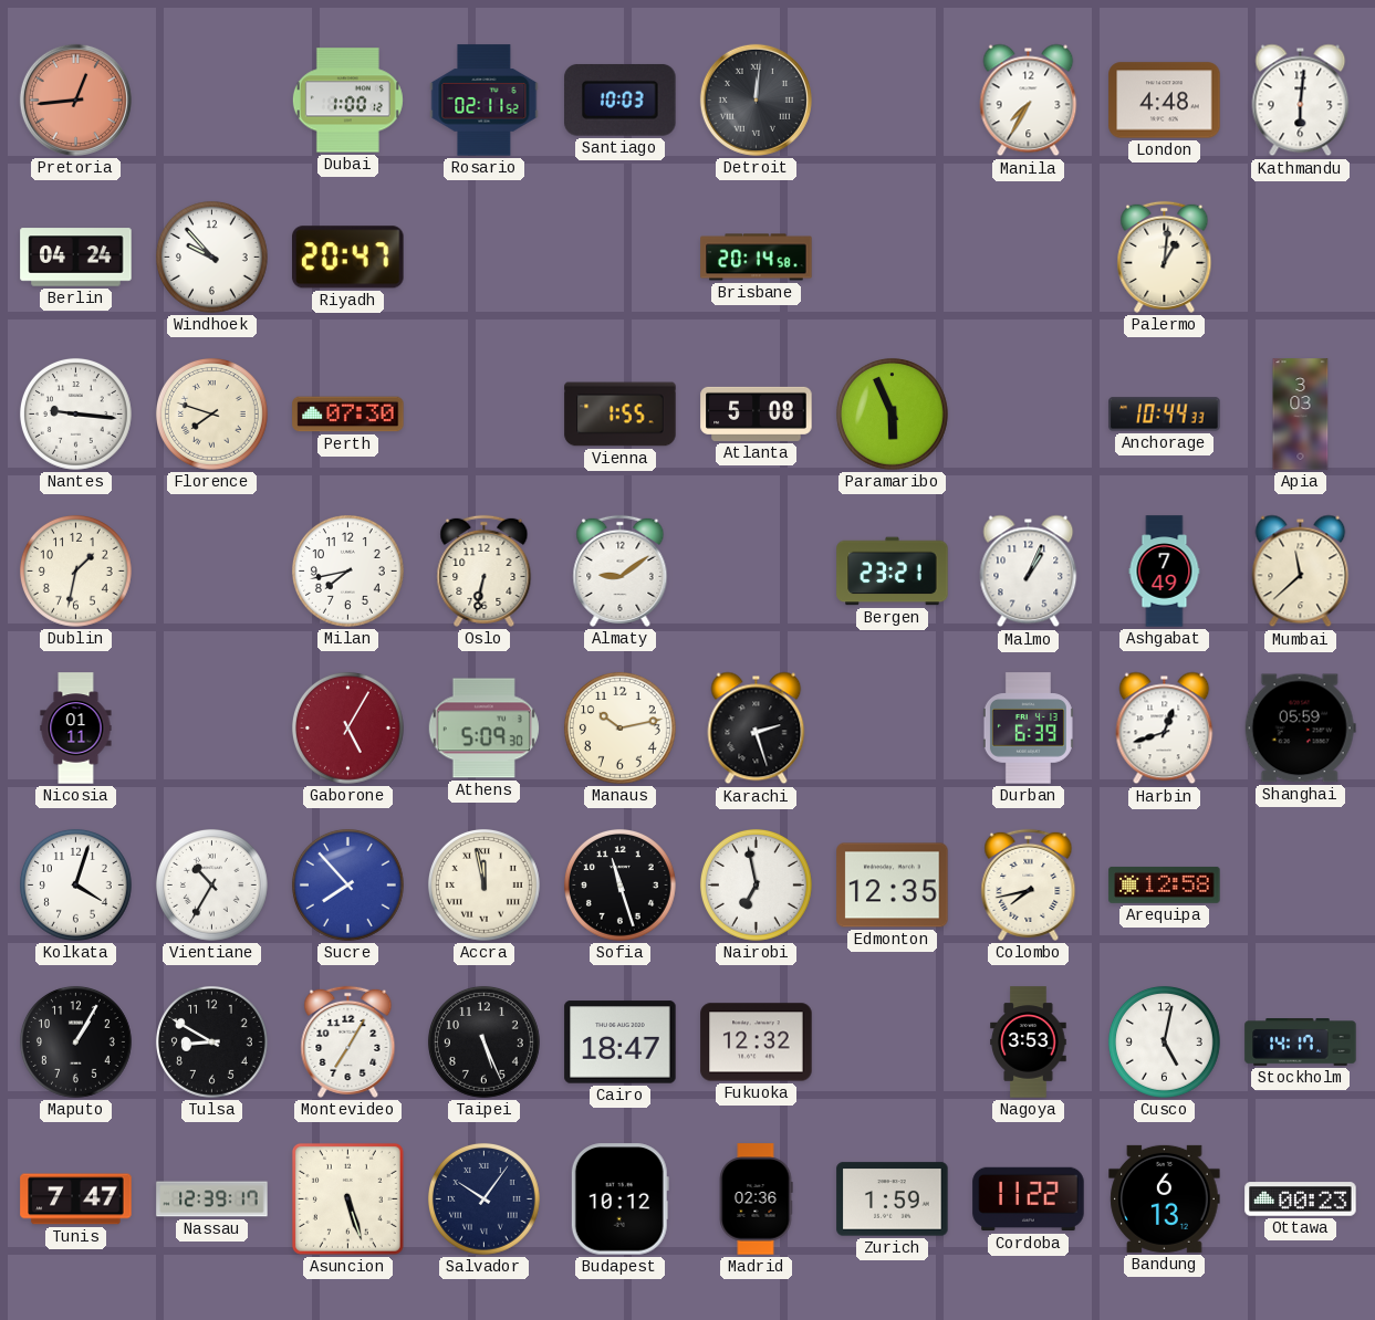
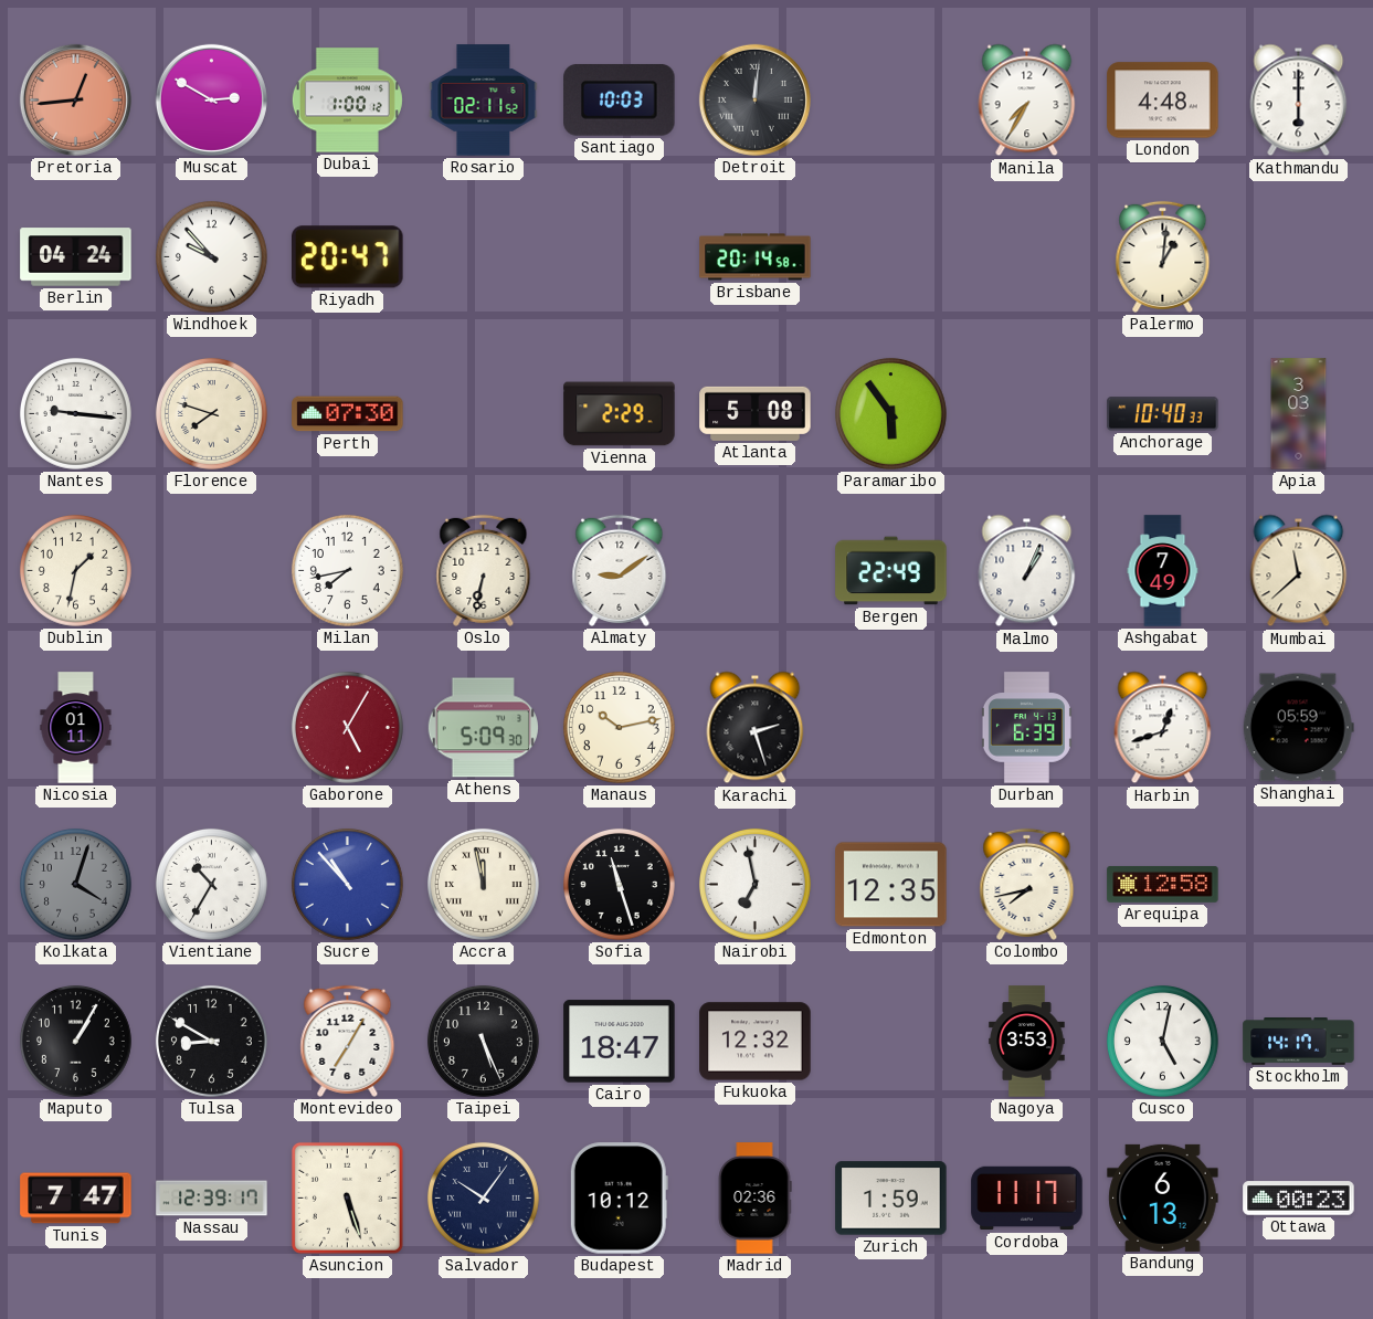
Muscat: none -> 2:50
Kathmandu: 6:01 -> 6:00
Vienna: 1:55 -> 2:29
Paramaribo: 5:56 -> 5:54
Anchorage: 10:44 -> 10:40
Bergen: 23:21 -> 22:49
Kolkata dial: white -> grey
Sucre: 7:53 -> 10:53
Cordoba: 11:22 -> 11:17
